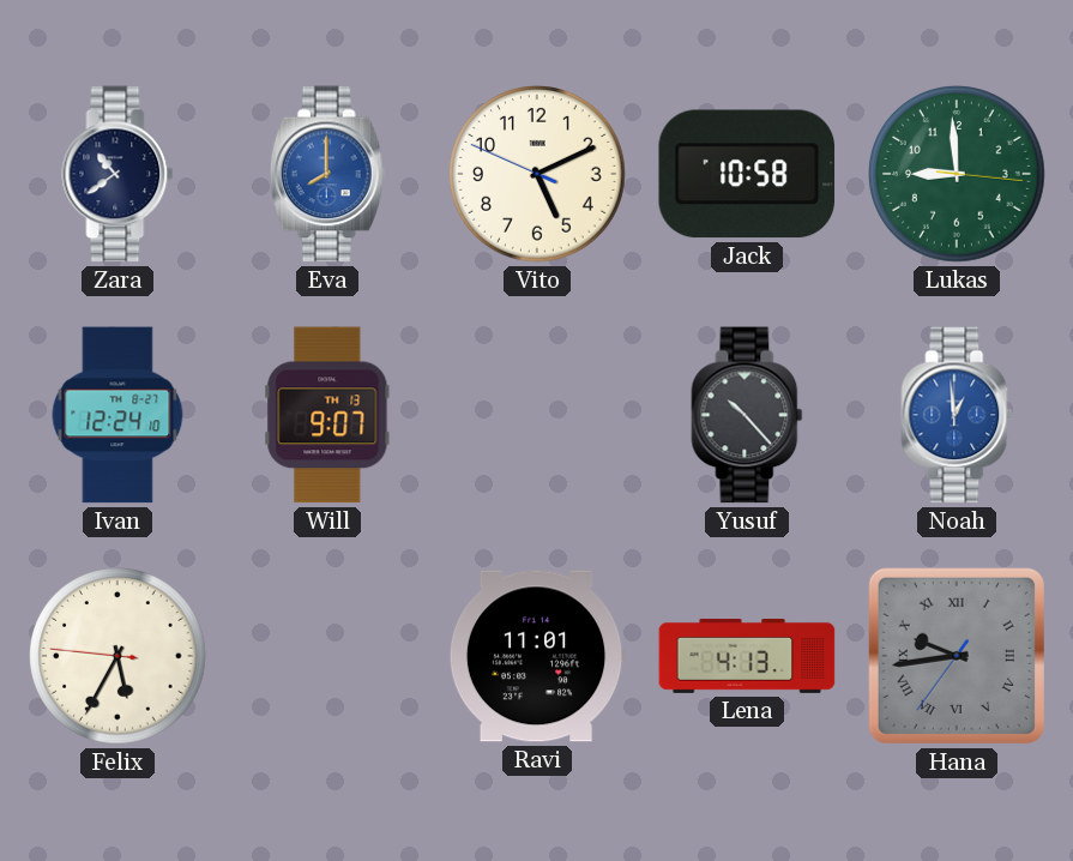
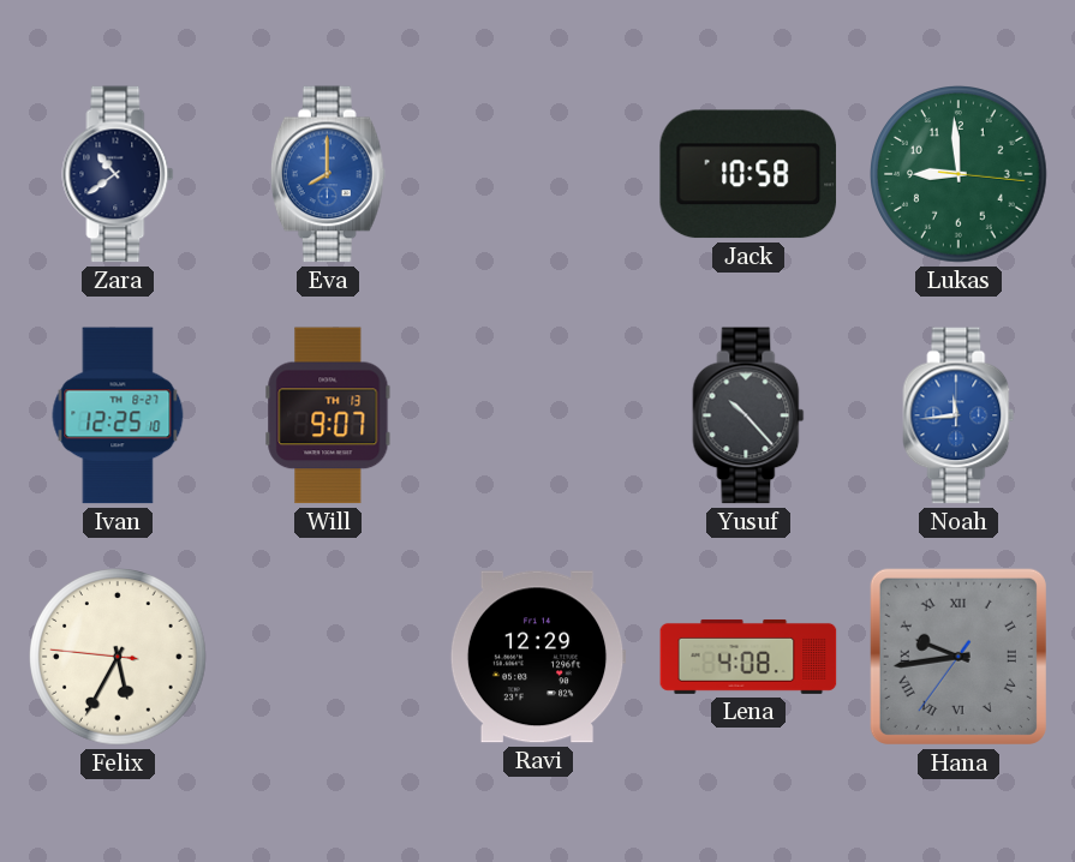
Vito: 5:10 -> none
Ivan: 12:24 -> 12:25
Noah: 12:59 -> 11:44
Ravi: 11:01 -> 12:29
Lena: 4:13 -> 4:08
